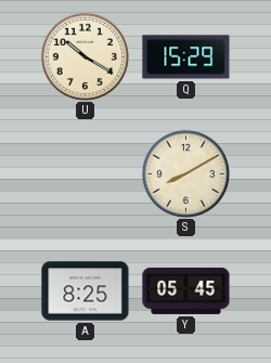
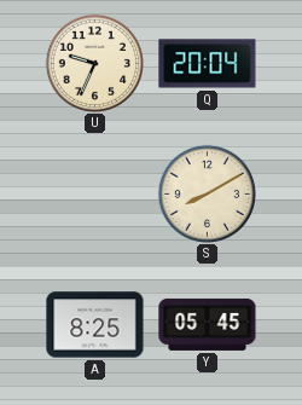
U: 10:20 -> 9:34
Q: 15:29 -> 20:04
